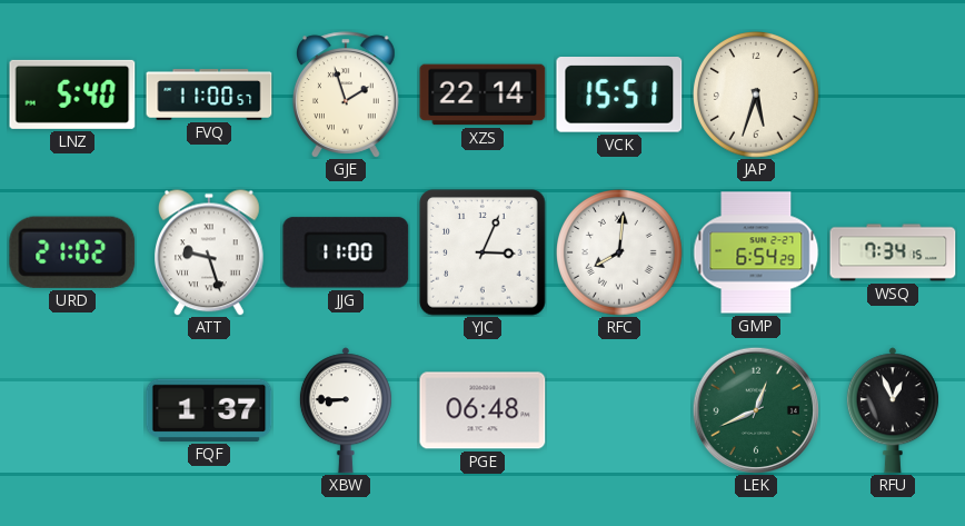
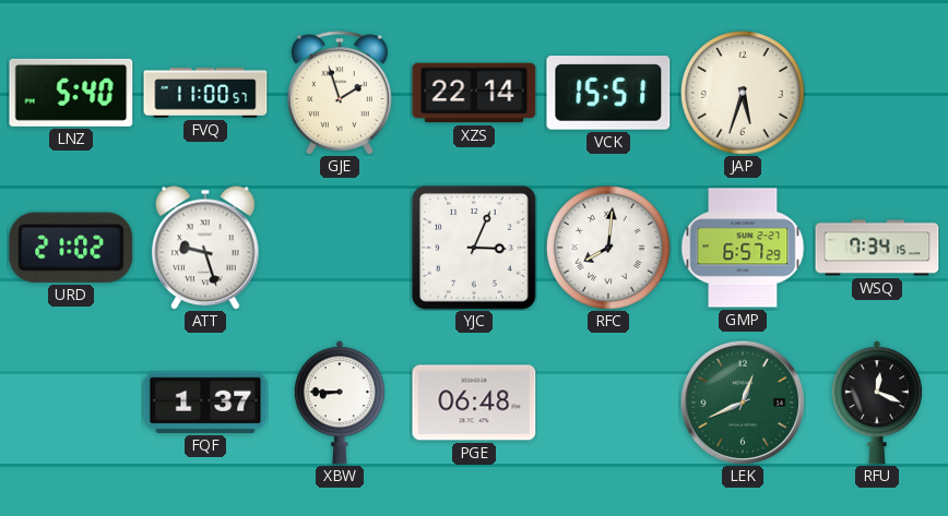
JJG: 11:00 -> none
GMP: 6:54 -> 6:57
RFU: 12:56 -> 12:19
